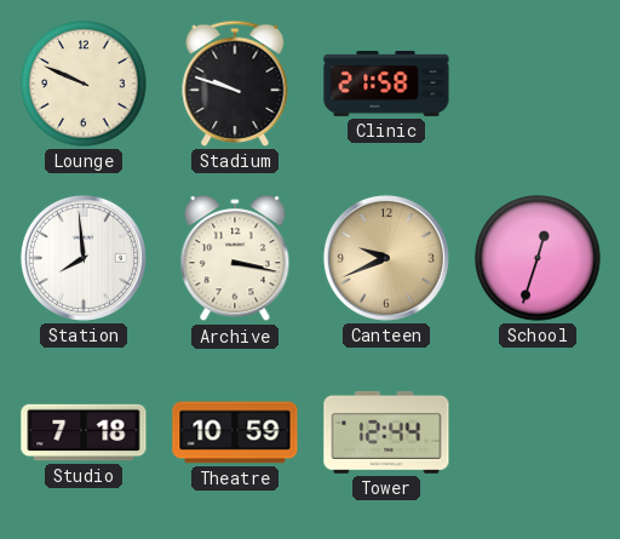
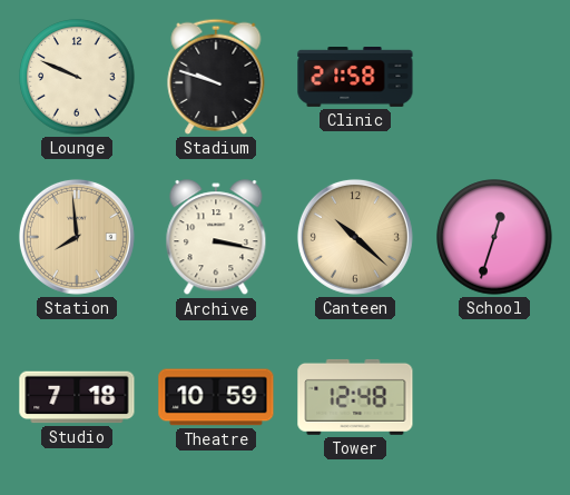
Station dial: white -> champagne
Canteen: 9:41 -> 10:22
Tower: 12:44 -> 12:48
